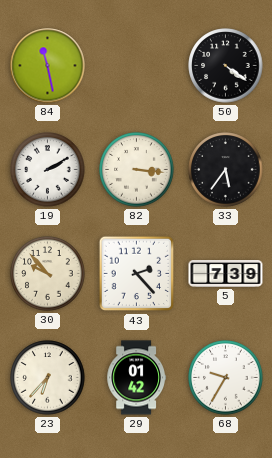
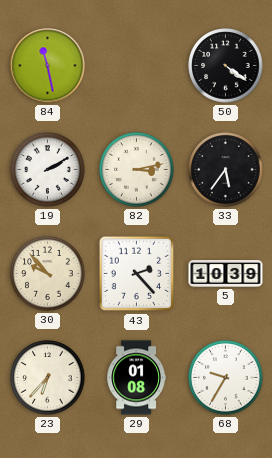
82: 3:16 -> 3:13
5: 7:39 -> 10:39
29: 01:42 -> 01:08
